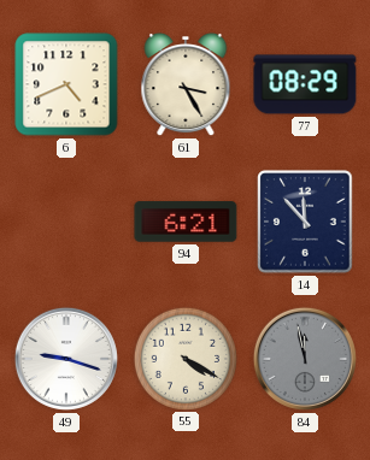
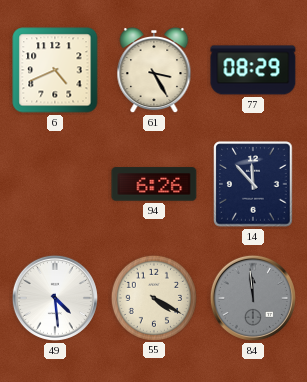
94: 6:21 -> 6:26
49: 9:18 -> 4:29
84: 11:58 -> 11:59
